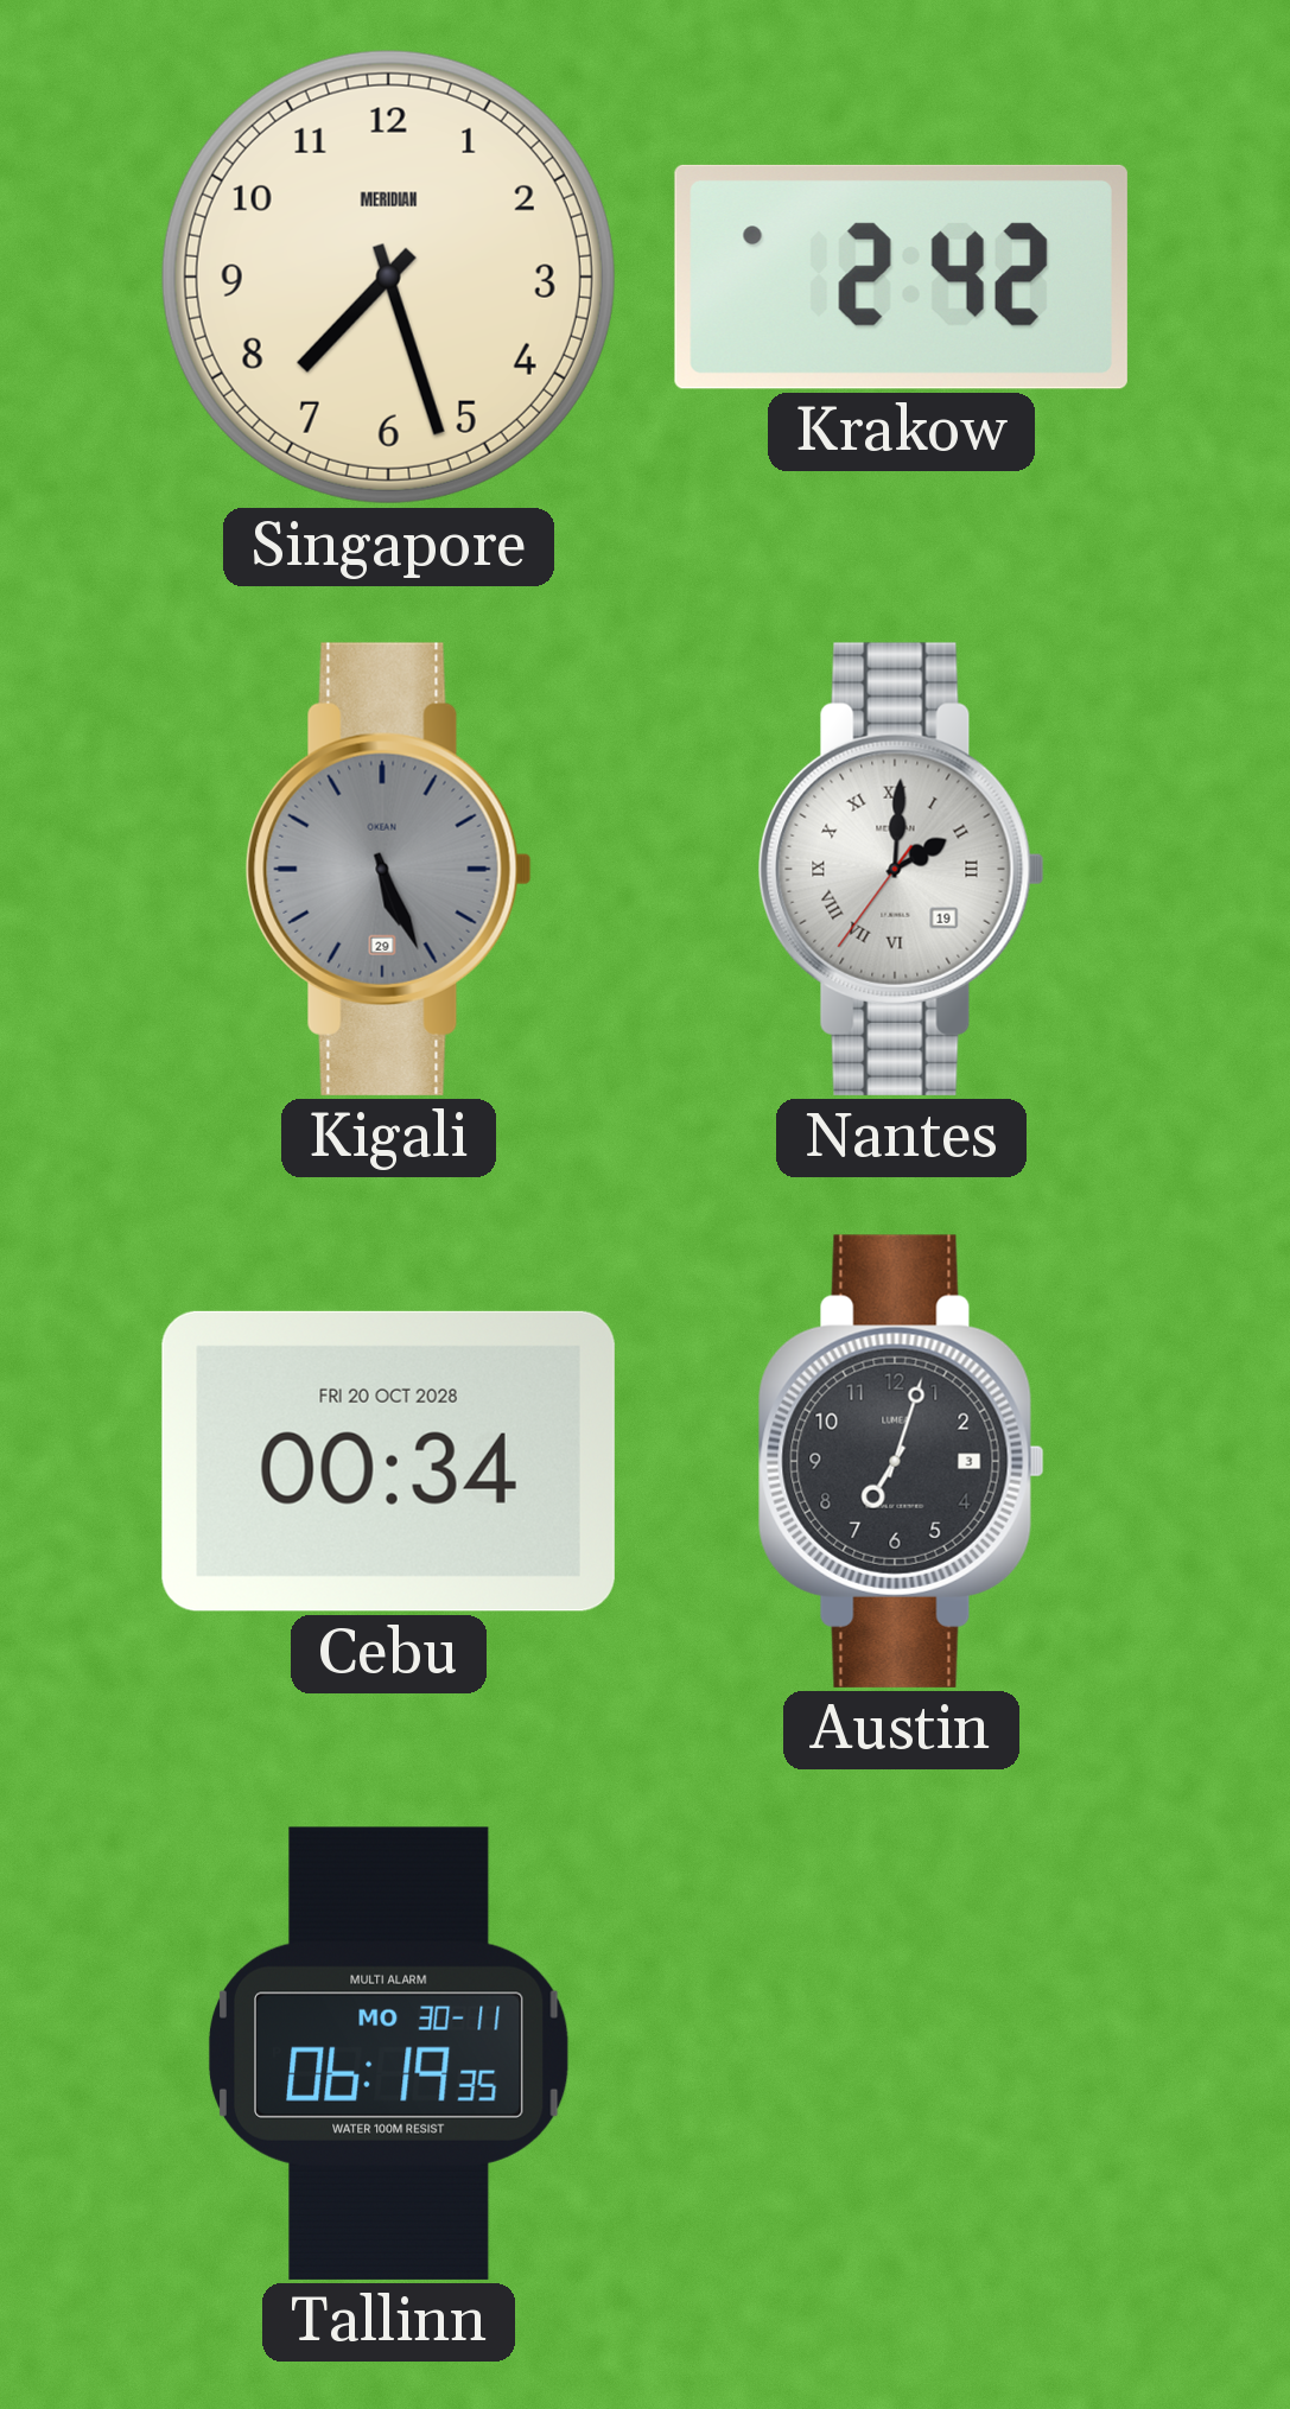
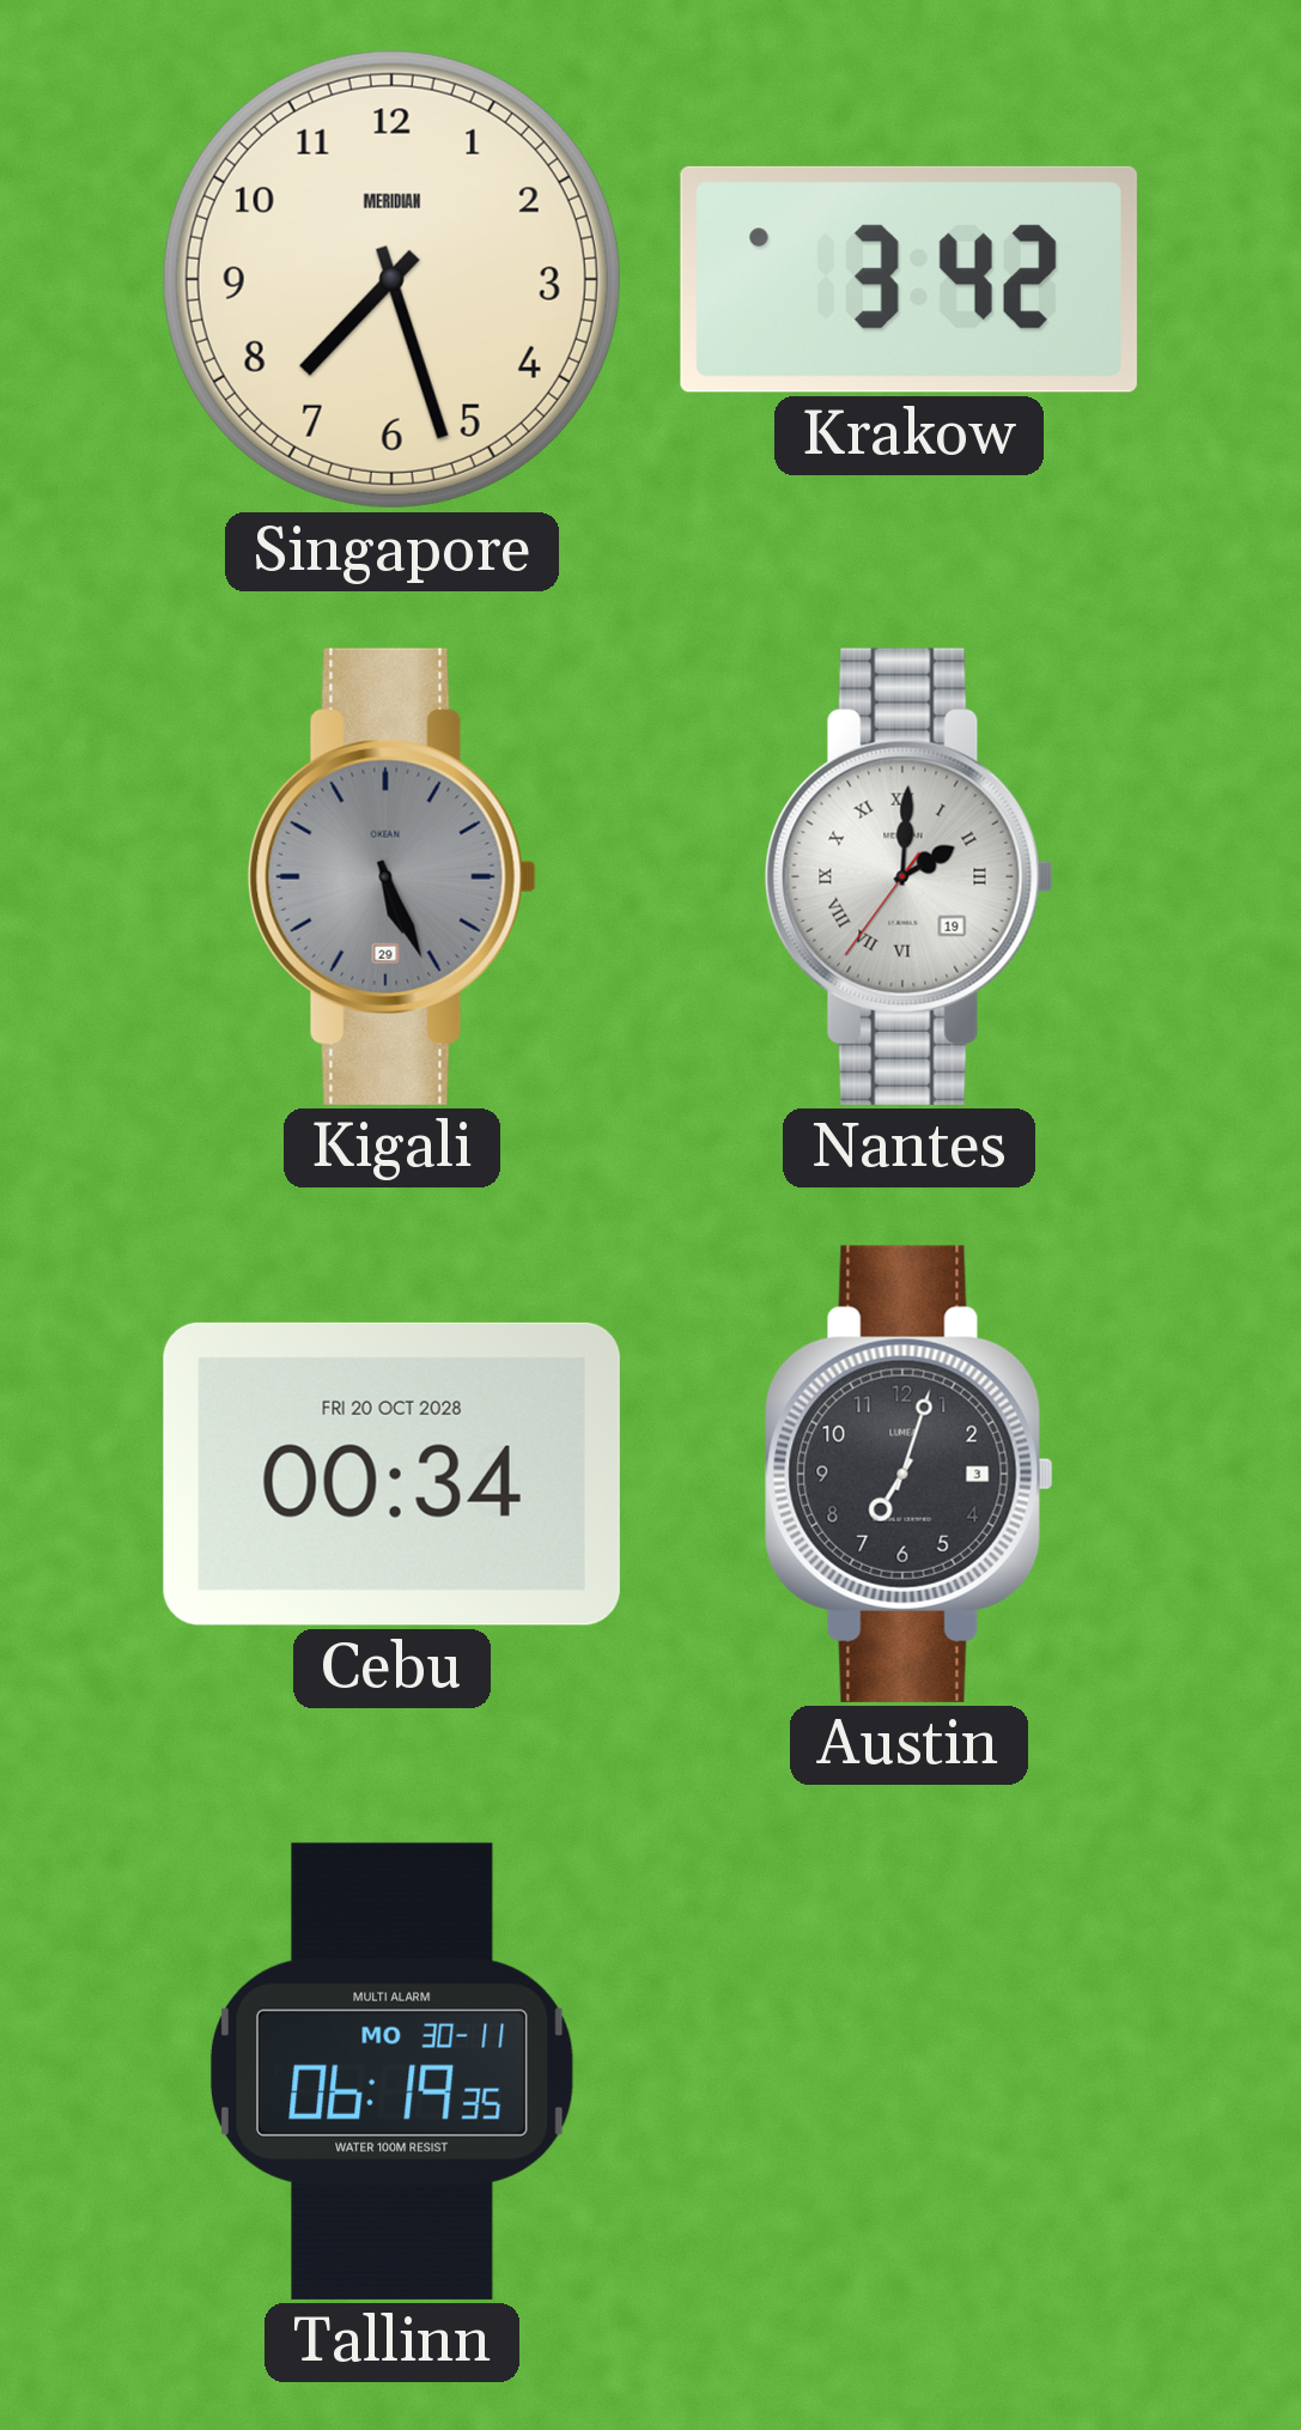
Krakow: 2:42 -> 3:42
